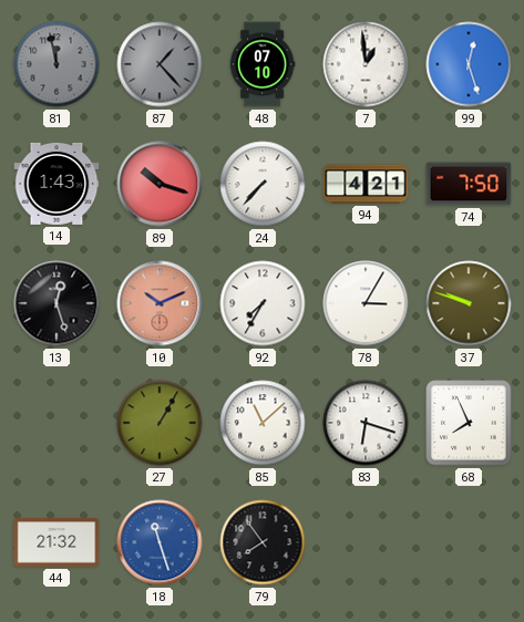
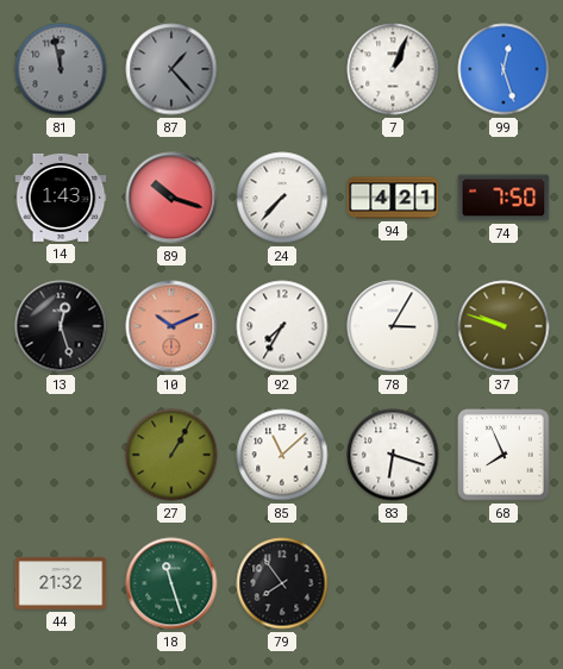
48: 07:10 -> none
7: 12:59 -> 1:04
18 dial: blue -> green
